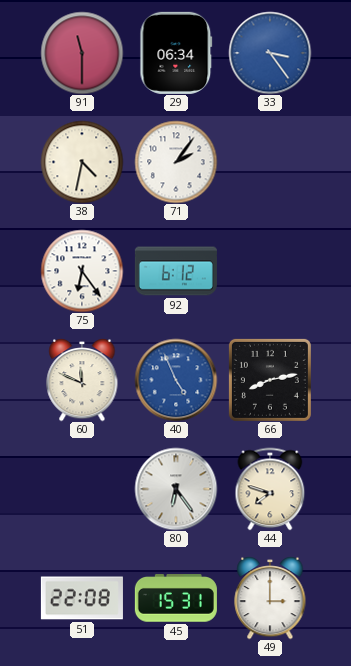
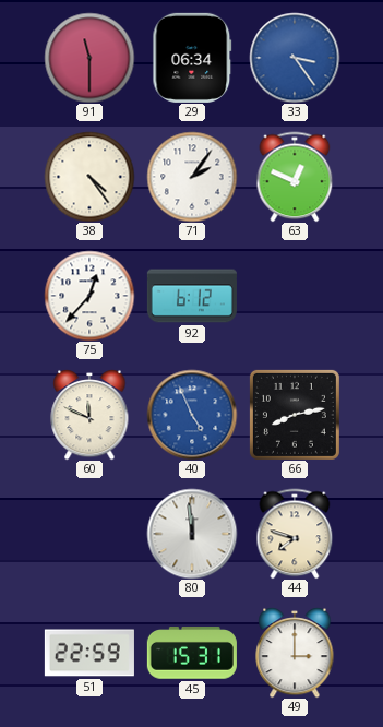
38: 4:32 -> 4:24
63: none -> 12:49
75: 6:24 -> 12:37
80: 6:24 -> 11:59
51: 22:08 -> 22:59
